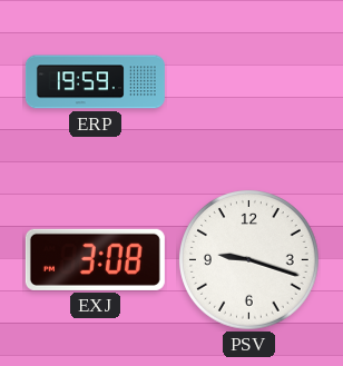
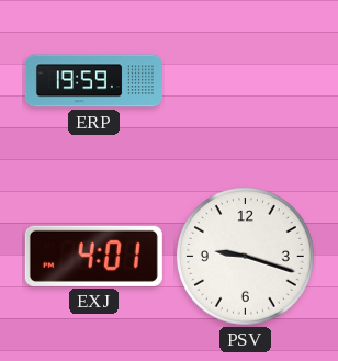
EXJ: 3:08 -> 4:01
